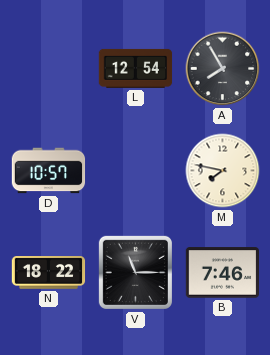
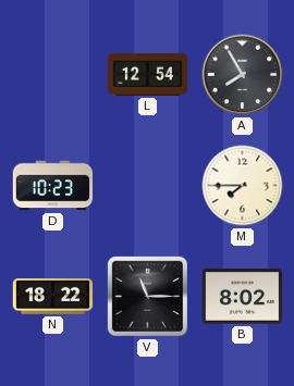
D: 10:57 -> 10:23
M: 7:47 -> 7:45
B: 7:46 -> 8:02
